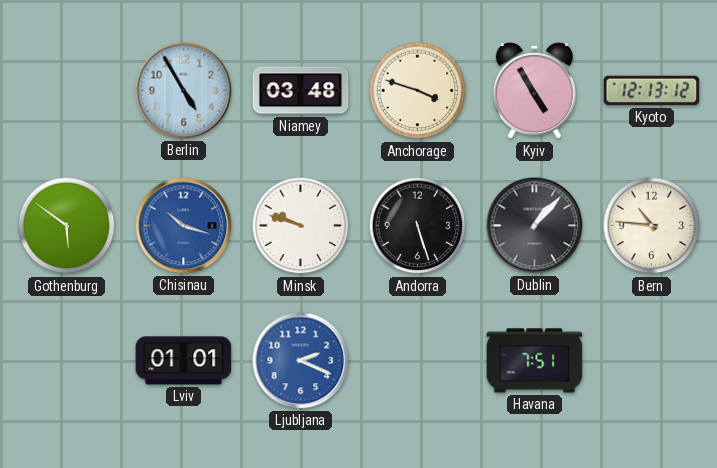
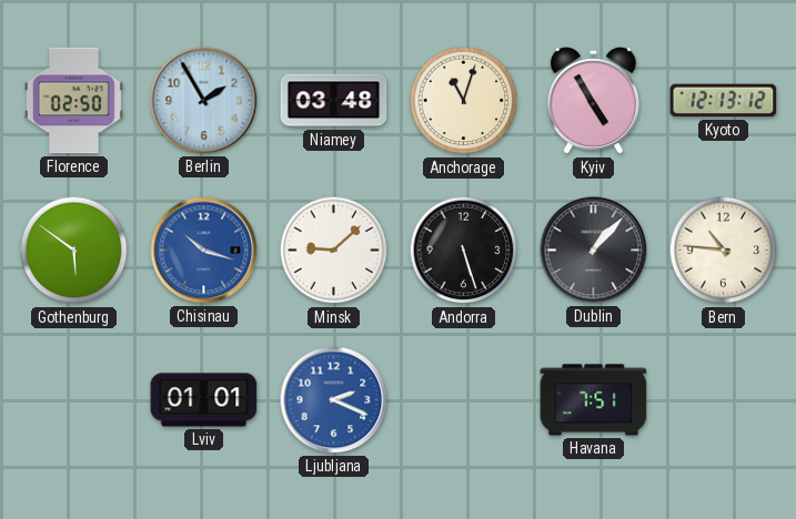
Florence: none -> 02:50
Berlin: 4:55 -> 1:55
Anchorage: 3:48 -> 11:03
Minsk: 9:48 -> 9:08
